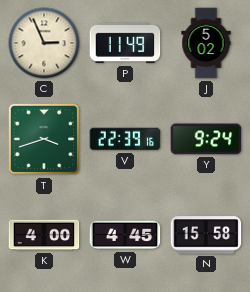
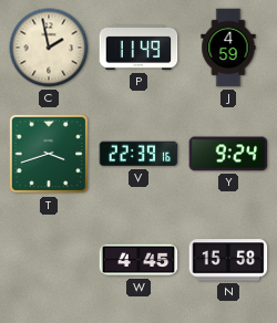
C: 2:56 -> 1:58
J: 5:02 -> 4:59
K: 4:00 -> none
